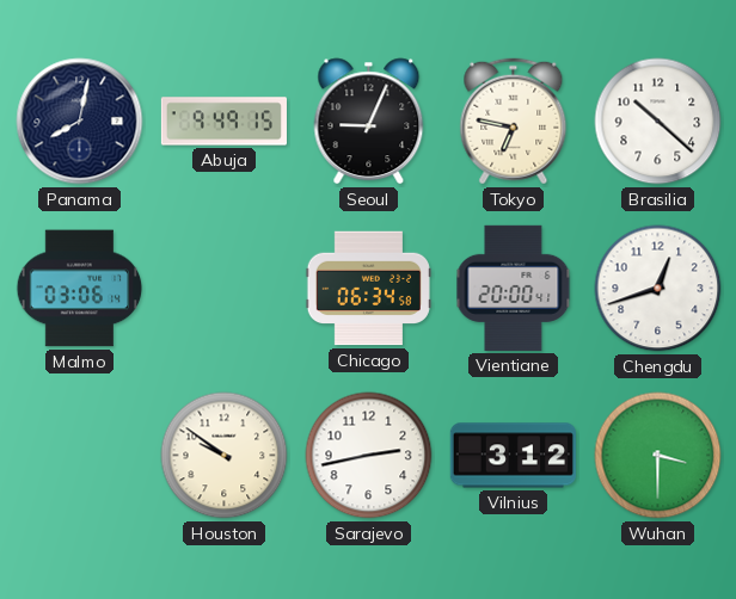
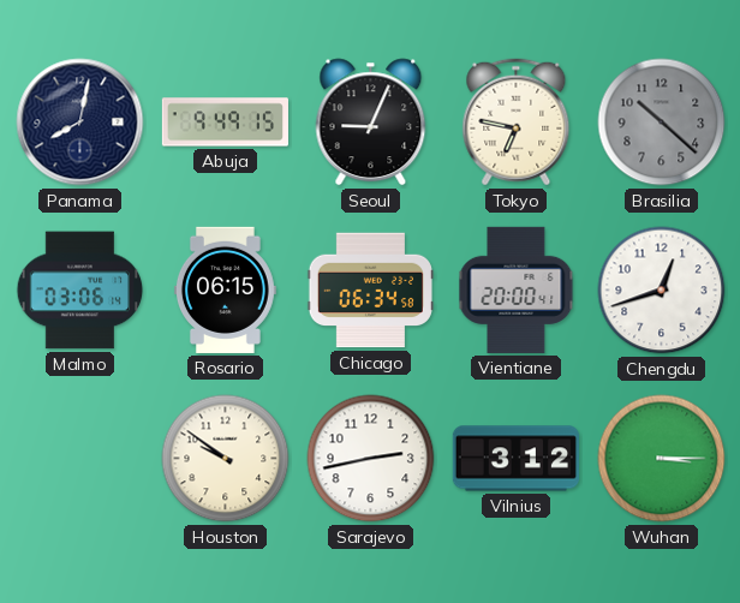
Brasilia dial: white -> grey
Rosario: none -> 06:15
Wuhan: 3:30 -> 3:15
